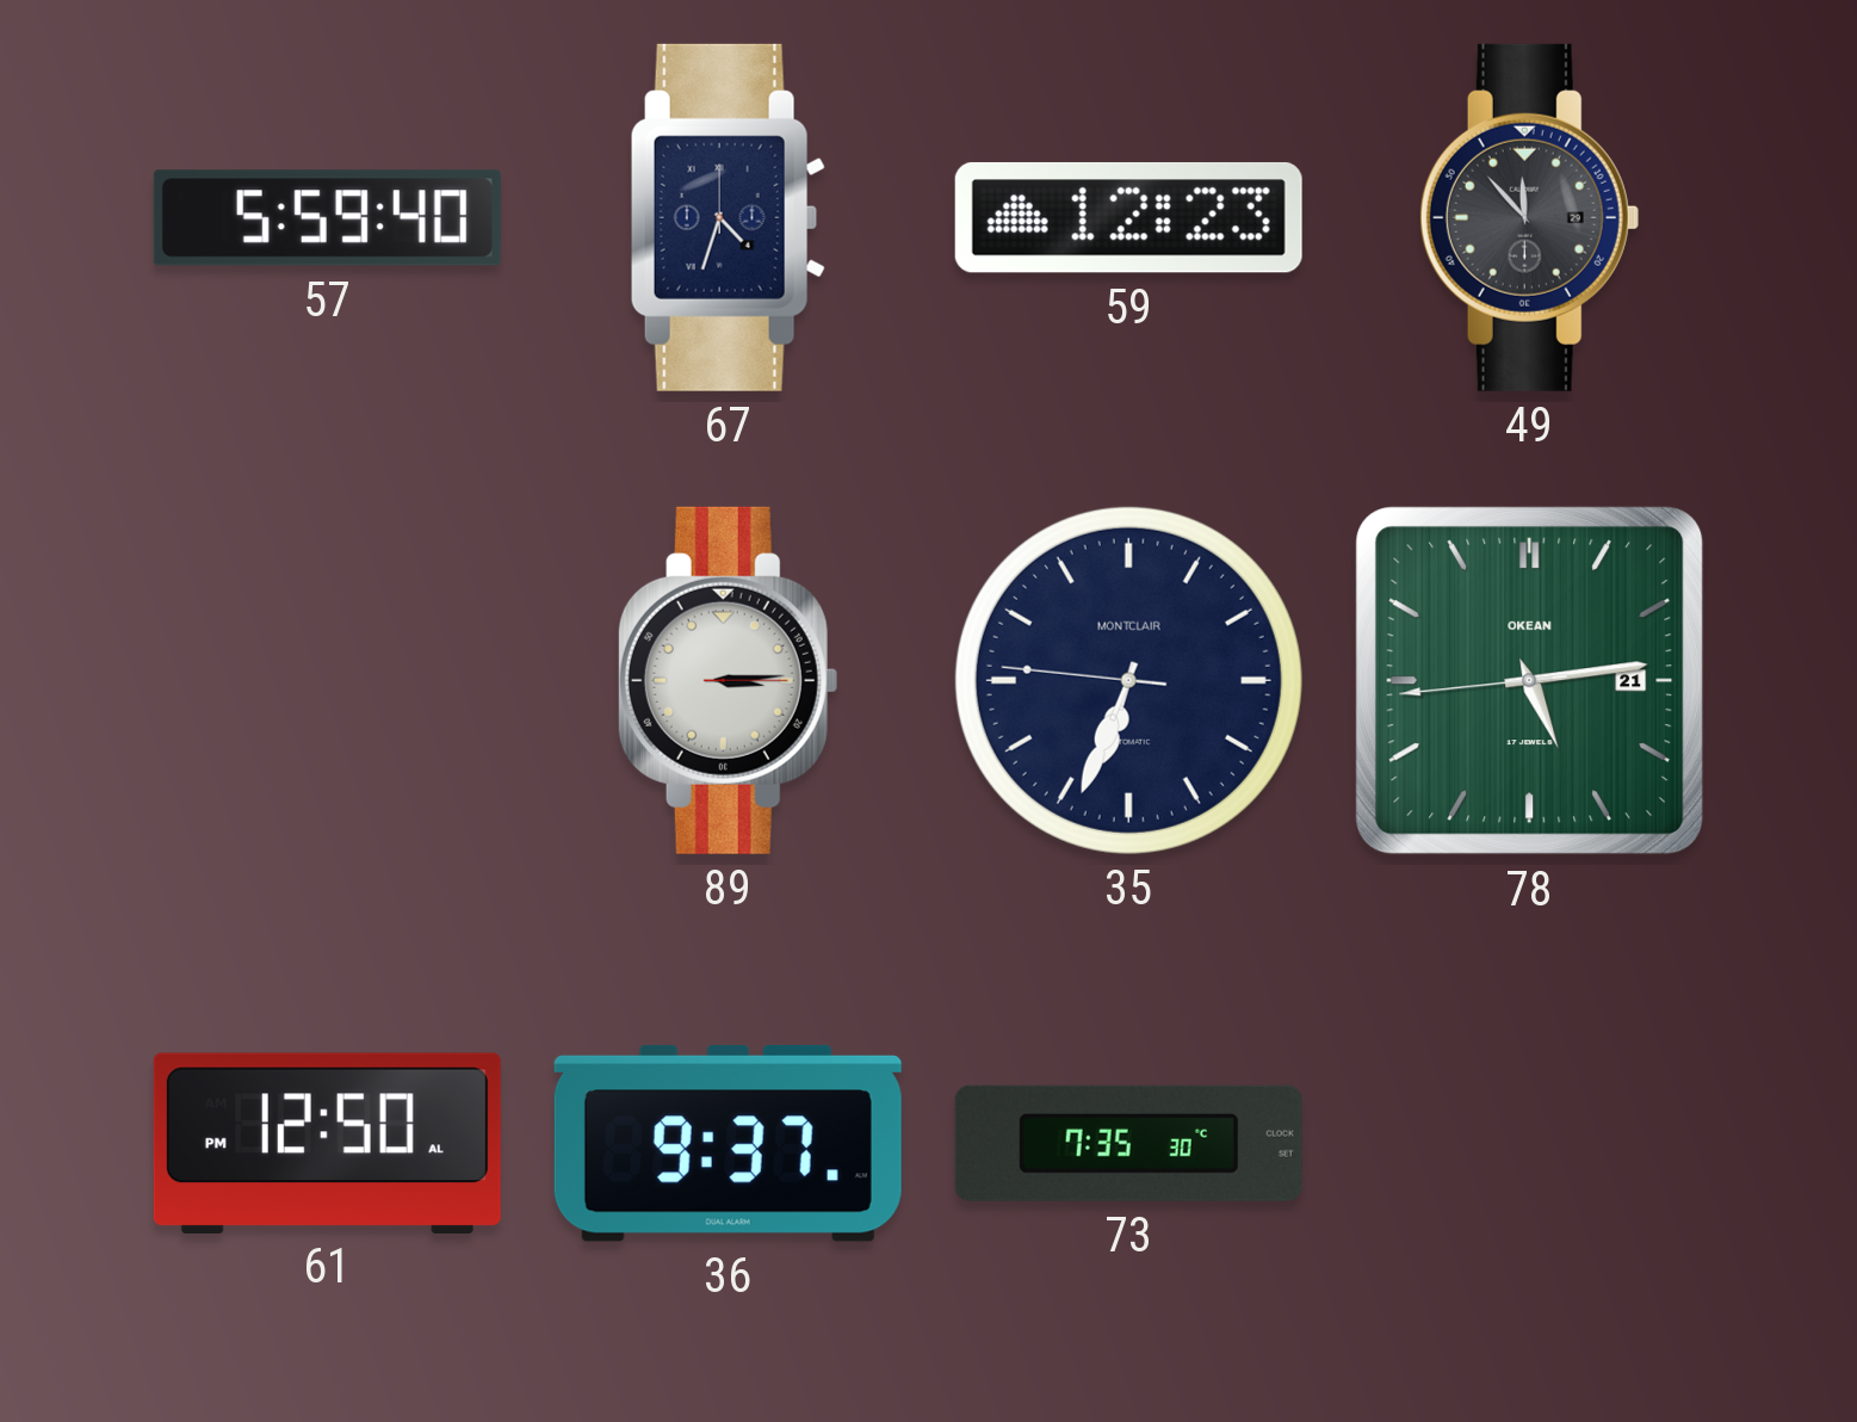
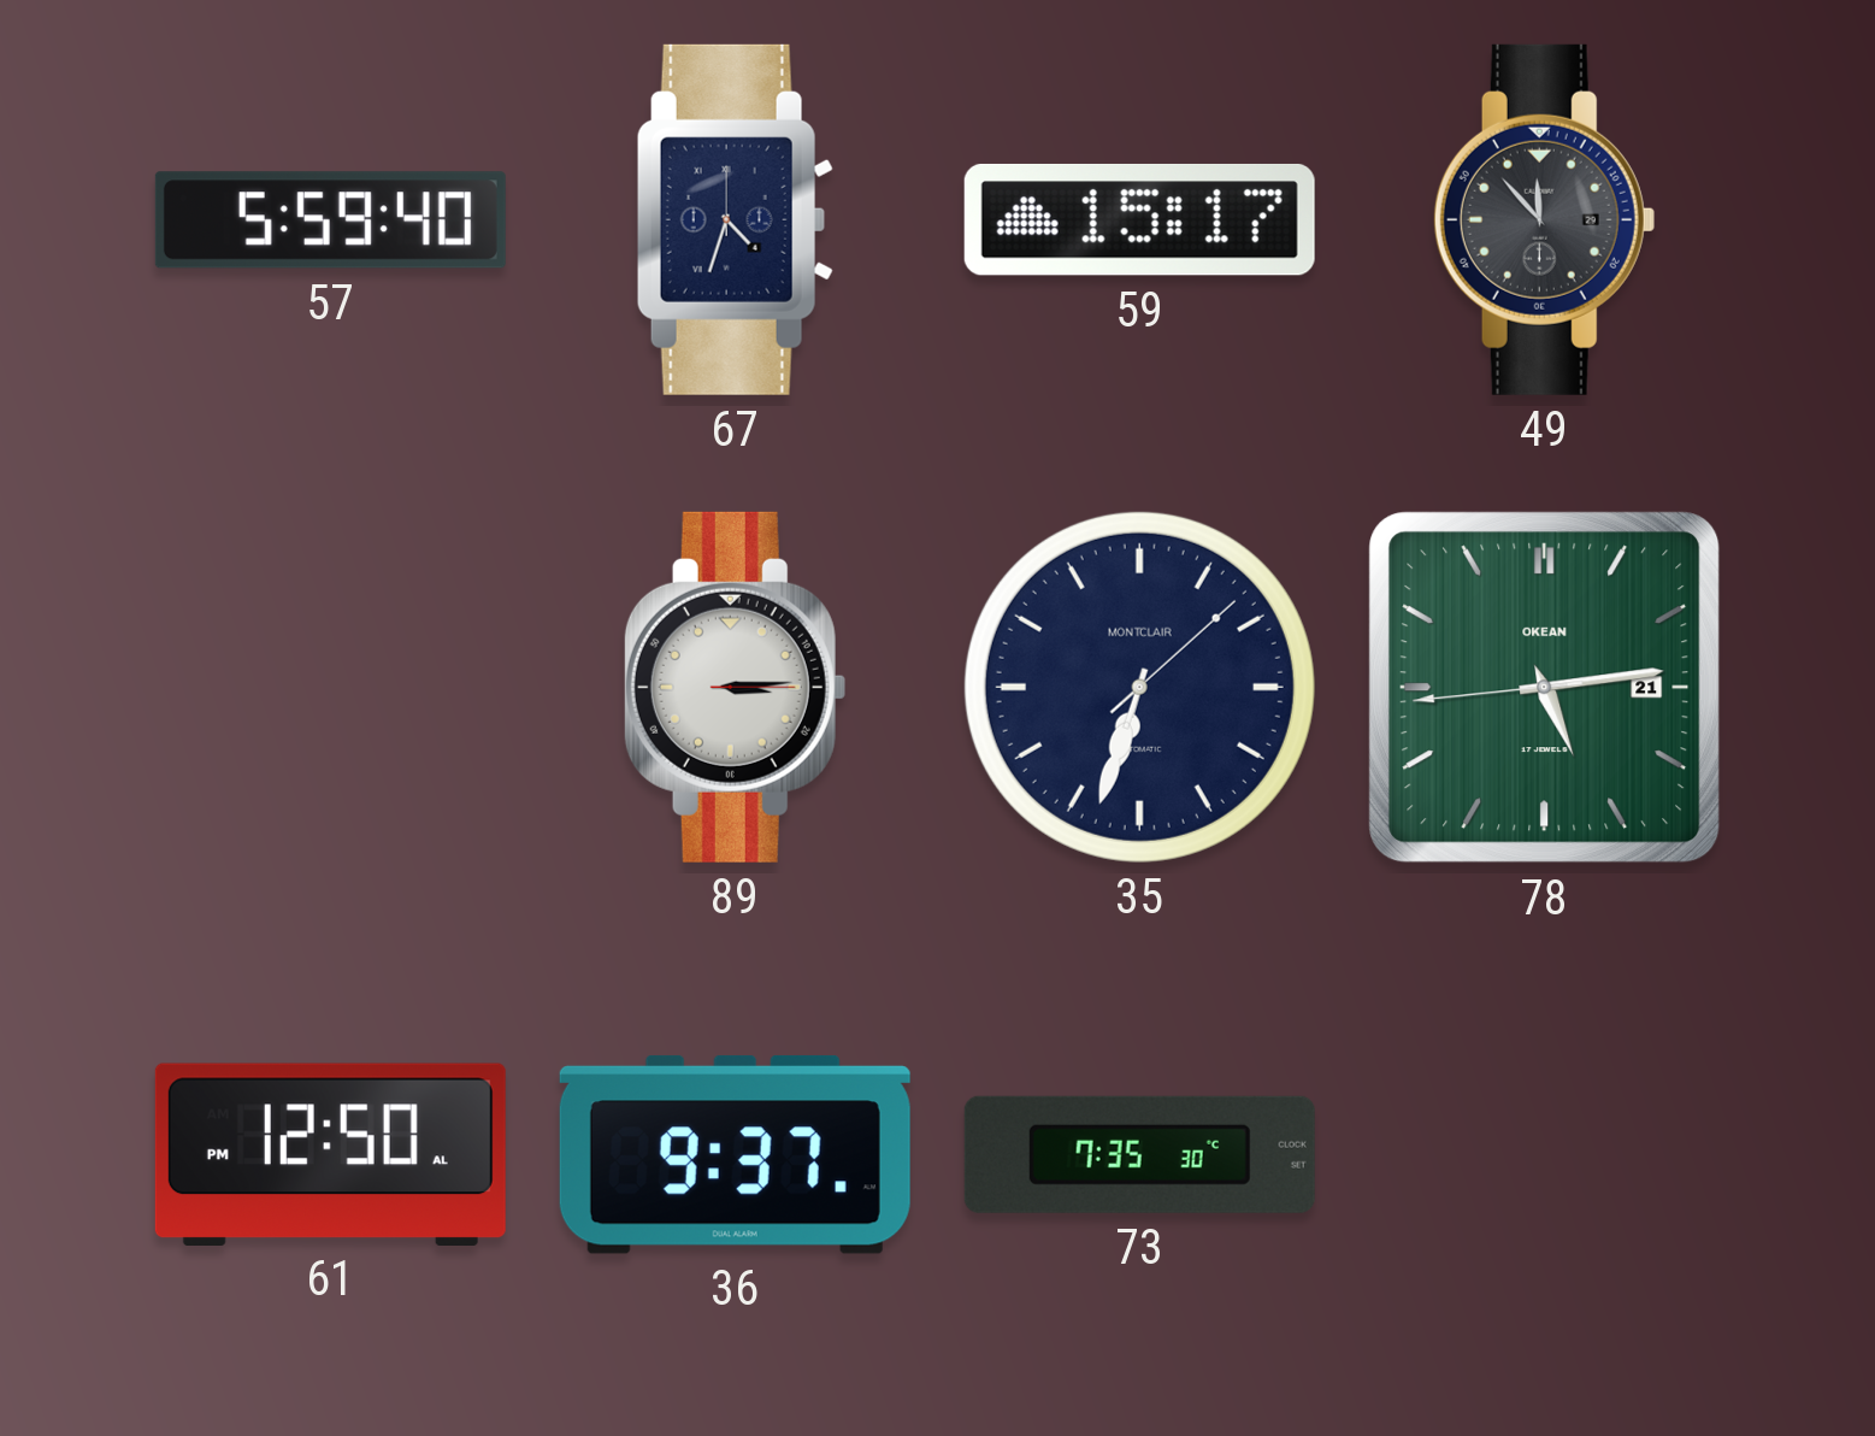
59: 12:23 -> 15:17
35: 6:33:46 -> 6:33:08
